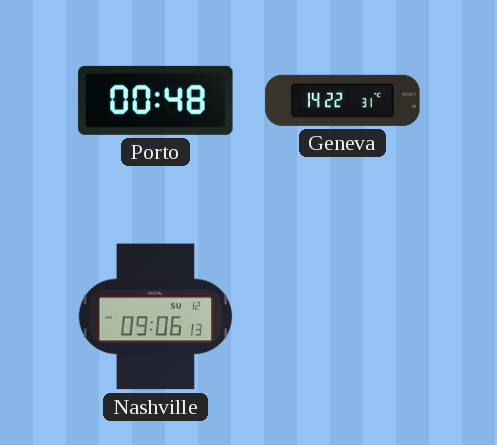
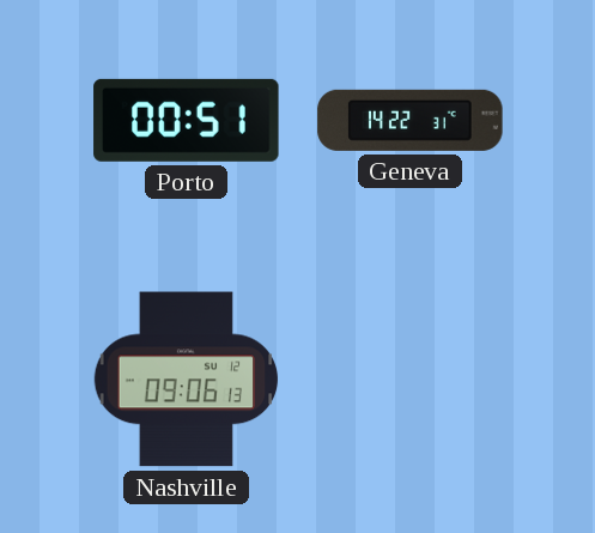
Porto: 00:48 -> 00:51
